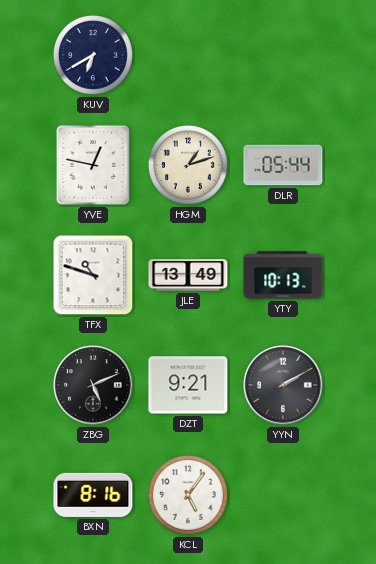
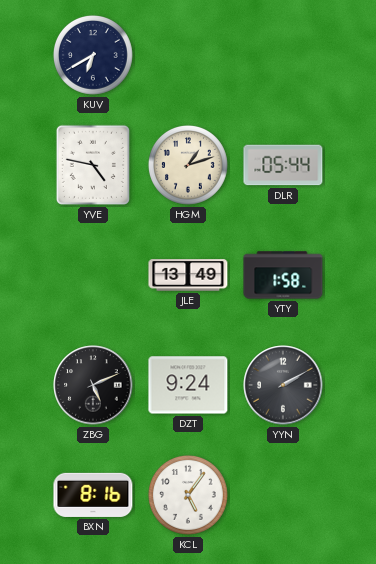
YVE: 12:47 -> 4:47
TFX: 10:48 -> none
YTY: 10:13 -> 1:58
DZT: 9:21 -> 9:24
